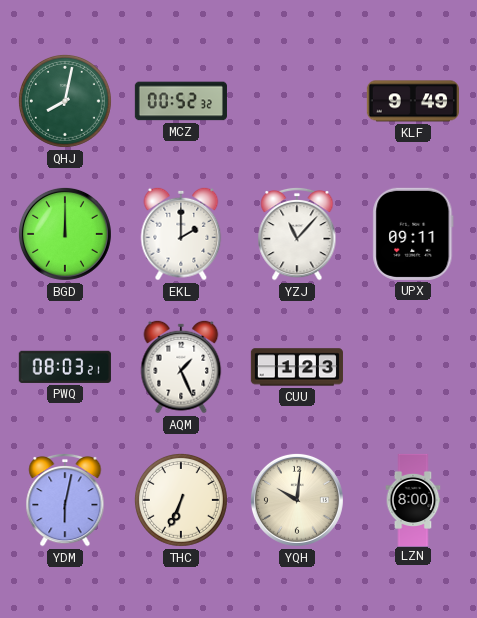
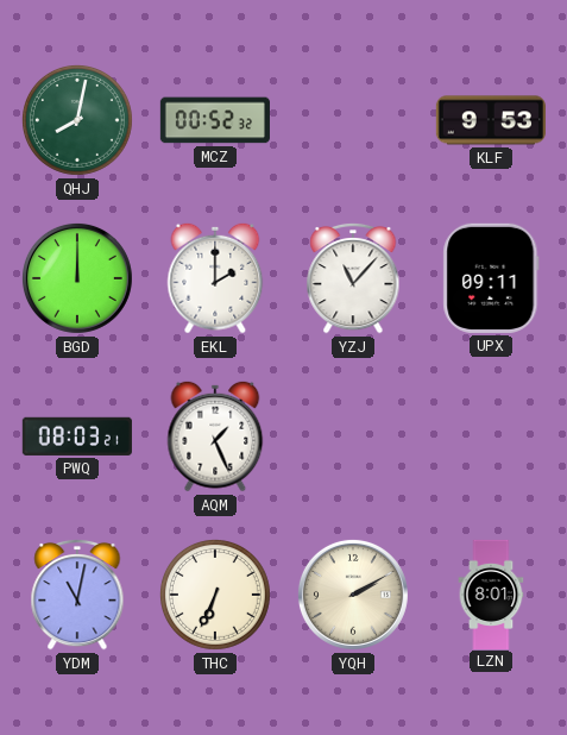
KLF: 9:49 -> 9:53
CUU: 1:23 -> none
YDM: 6:02 -> 11:02
YQH: 10:01 -> 2:10
LZN: 8:00 -> 8:01
